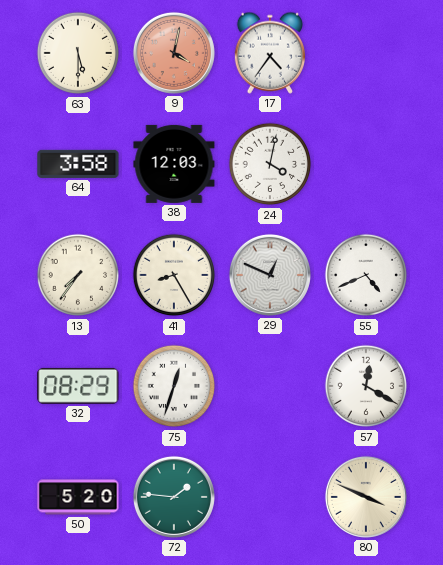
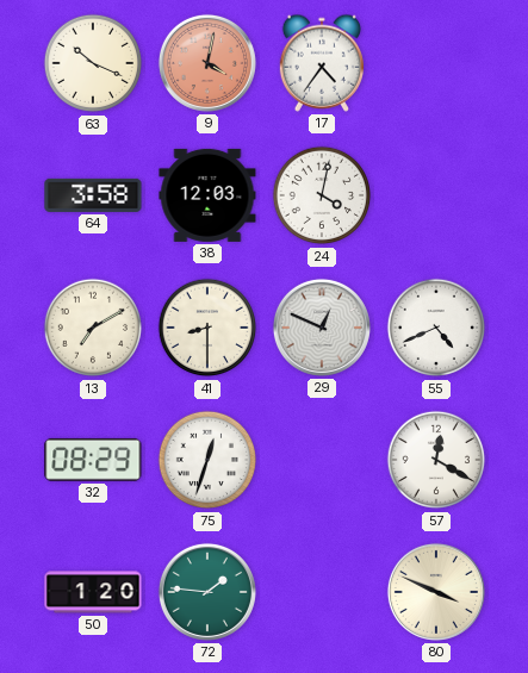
63: 5:30 -> 10:19
13: 7:36 -> 7:10
41: 8:25 -> 8:30
50: 5:20 -> 1:20
